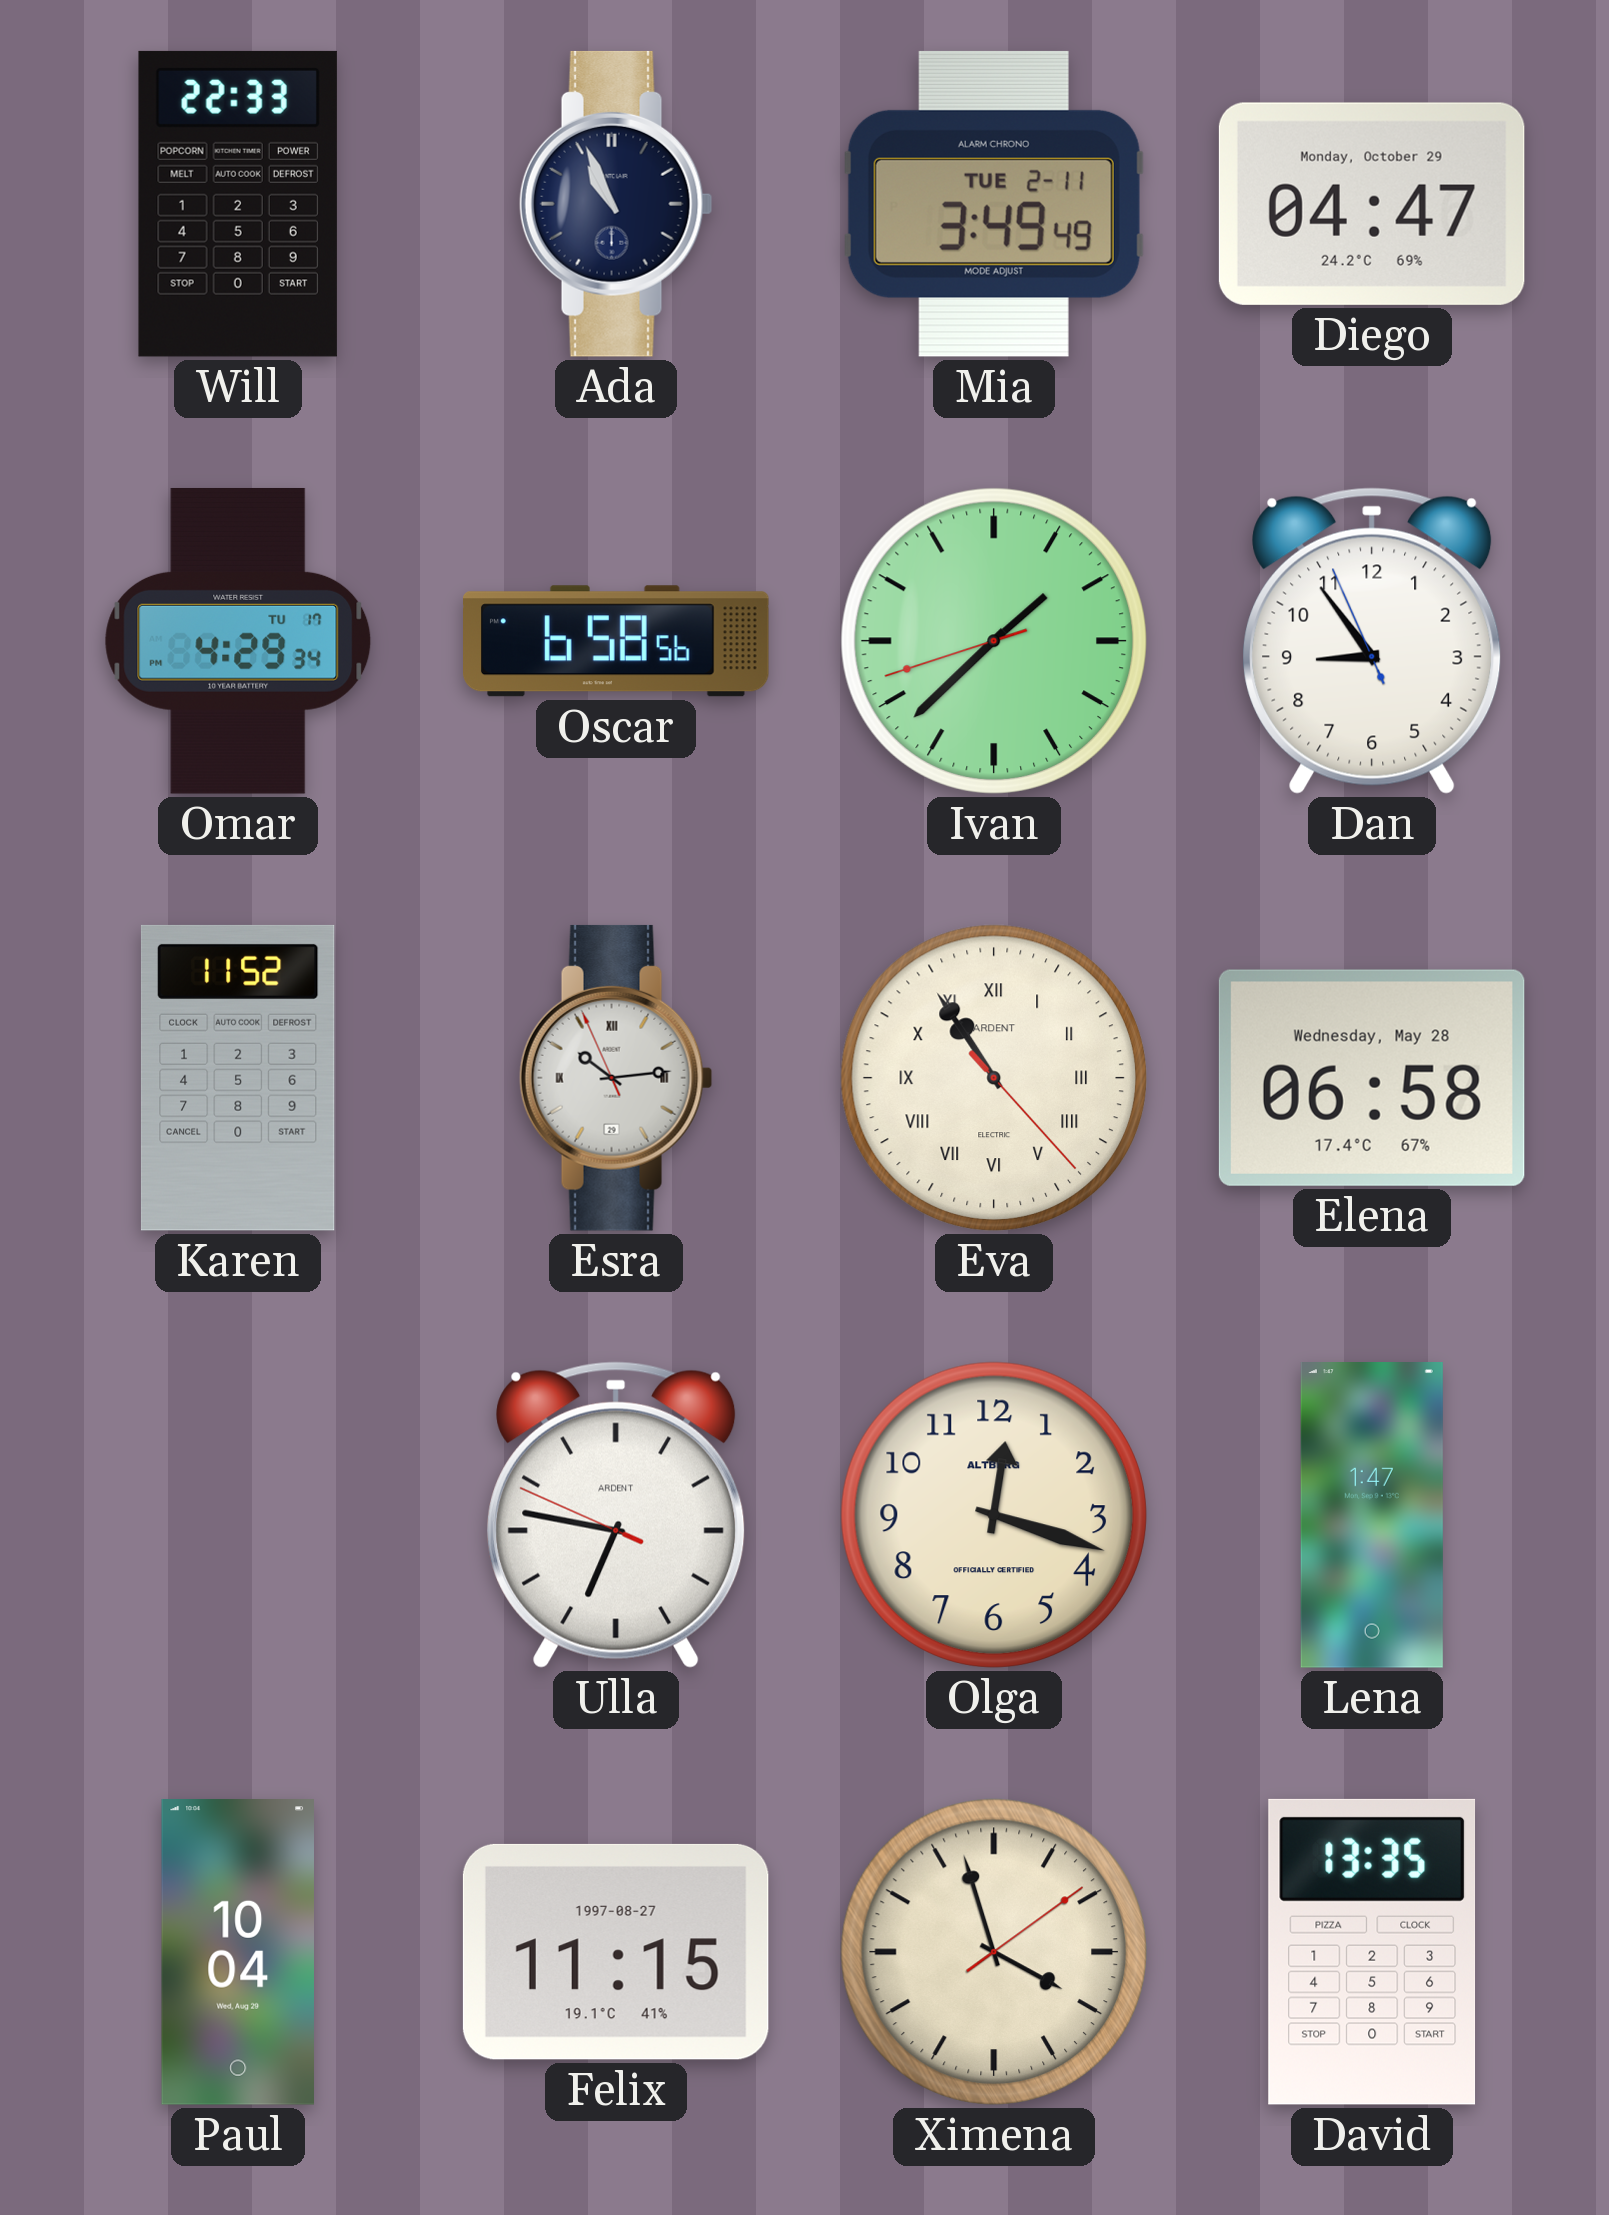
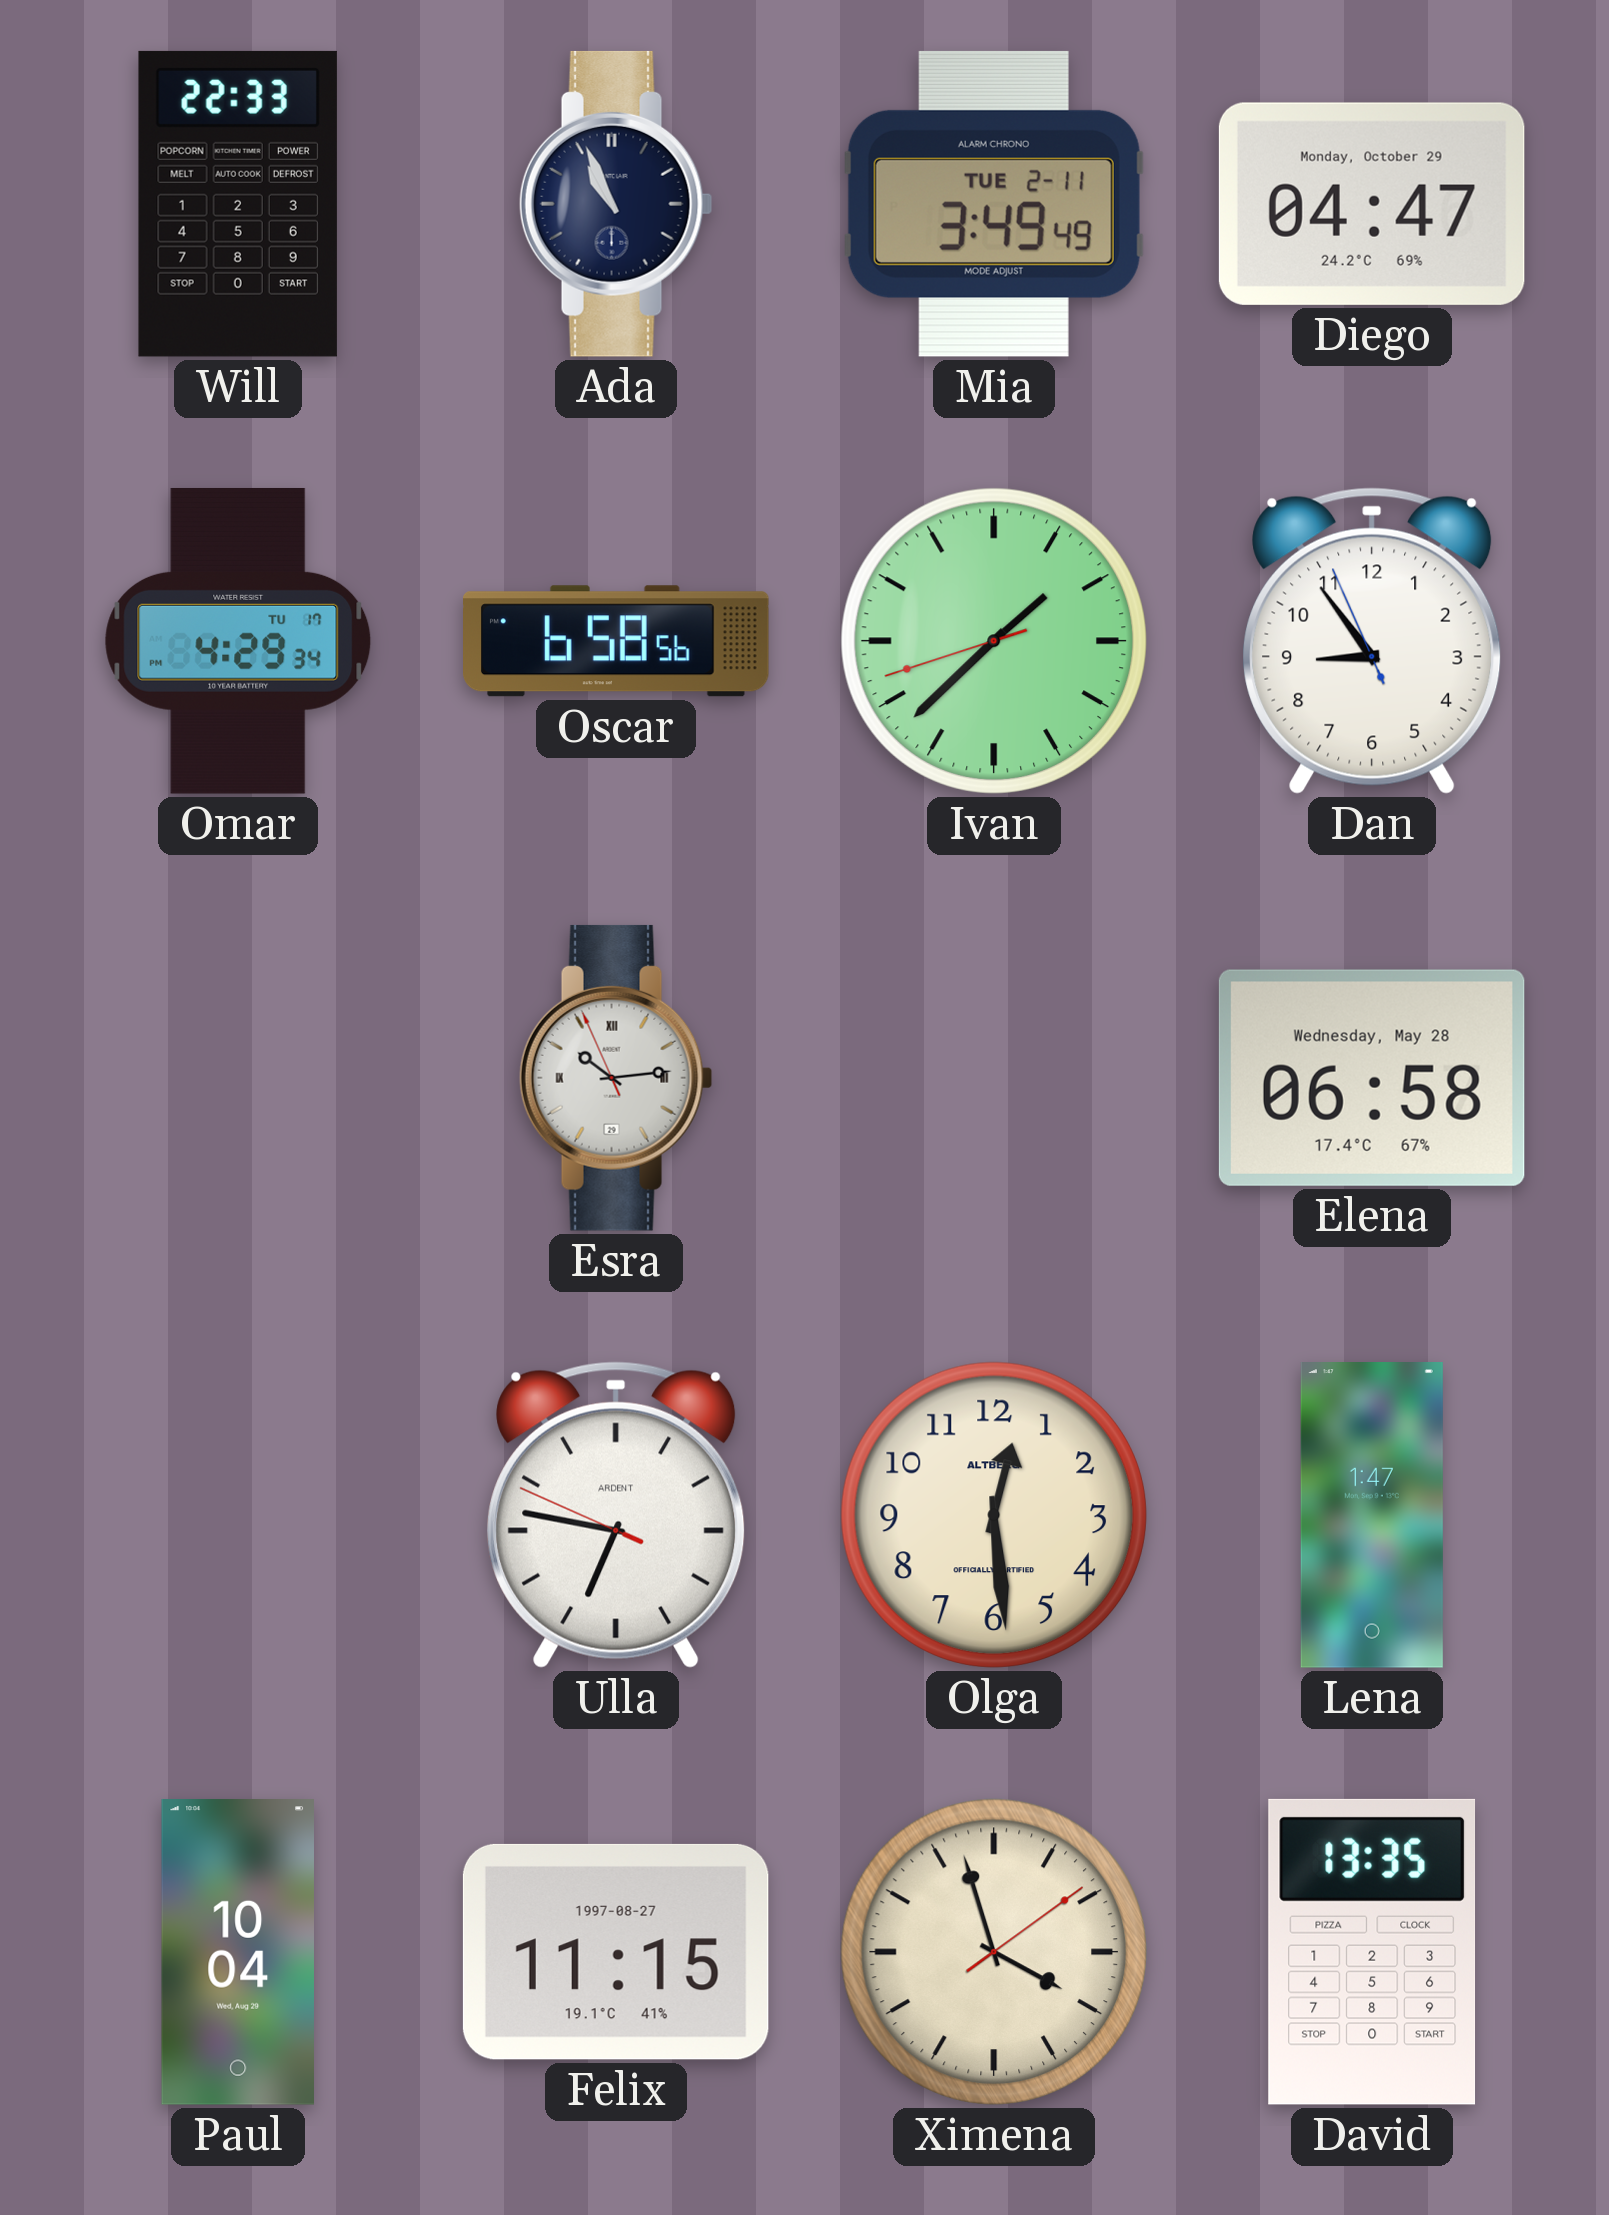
Karen: 11:52 -> none
Eva: 10:54 -> none
Olga: 12:18 -> 12:29
